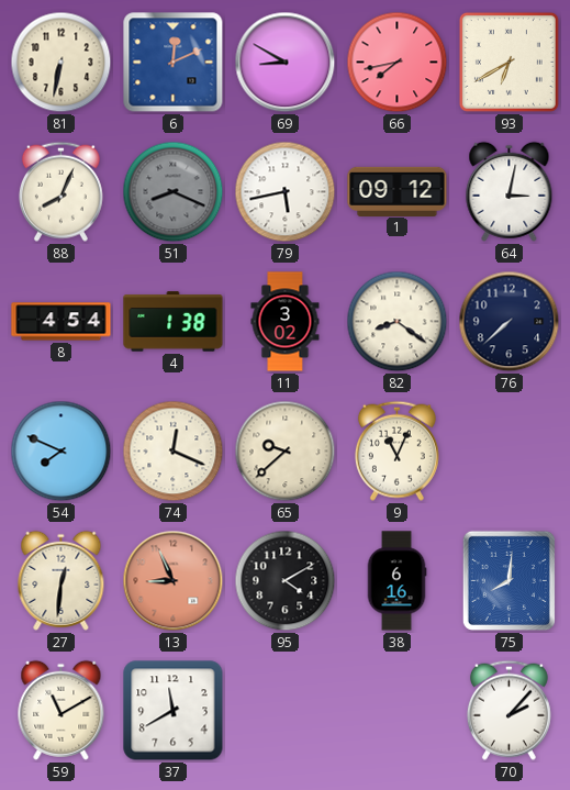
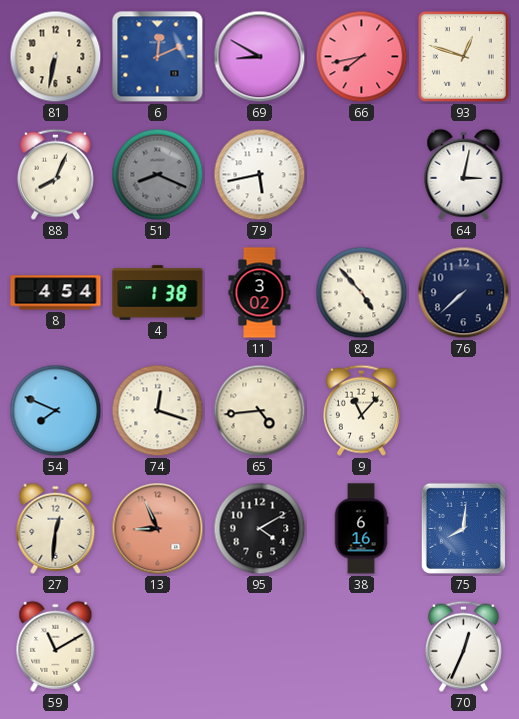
93: 6:40 -> 12:48
1: 09:12 -> none
82: 8:21 -> 4:53
74: 12:19 -> 12:18
65: 9:38 -> 4:44
9: 11:04 -> 11:07
37: 11:40 -> none
70: 2:07 -> 12:34
